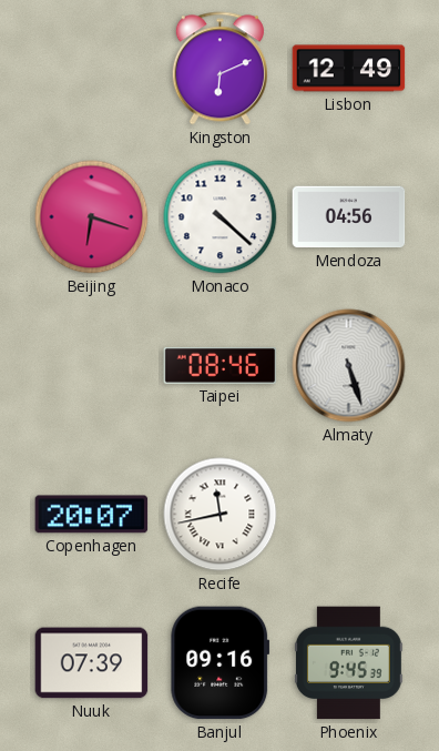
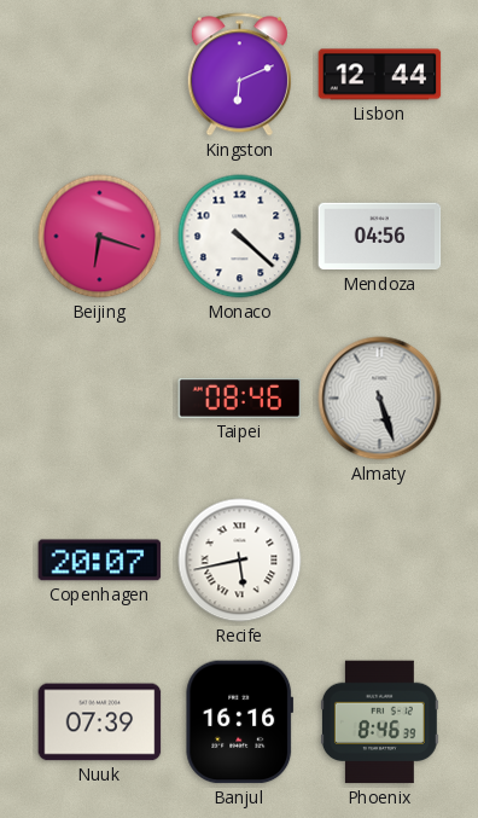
Lisbon: 12:49 -> 12:44
Recife: 11:43 -> 5:43
Banjul: 09:16 -> 16:16
Phoenix: 9:45 -> 8:46
